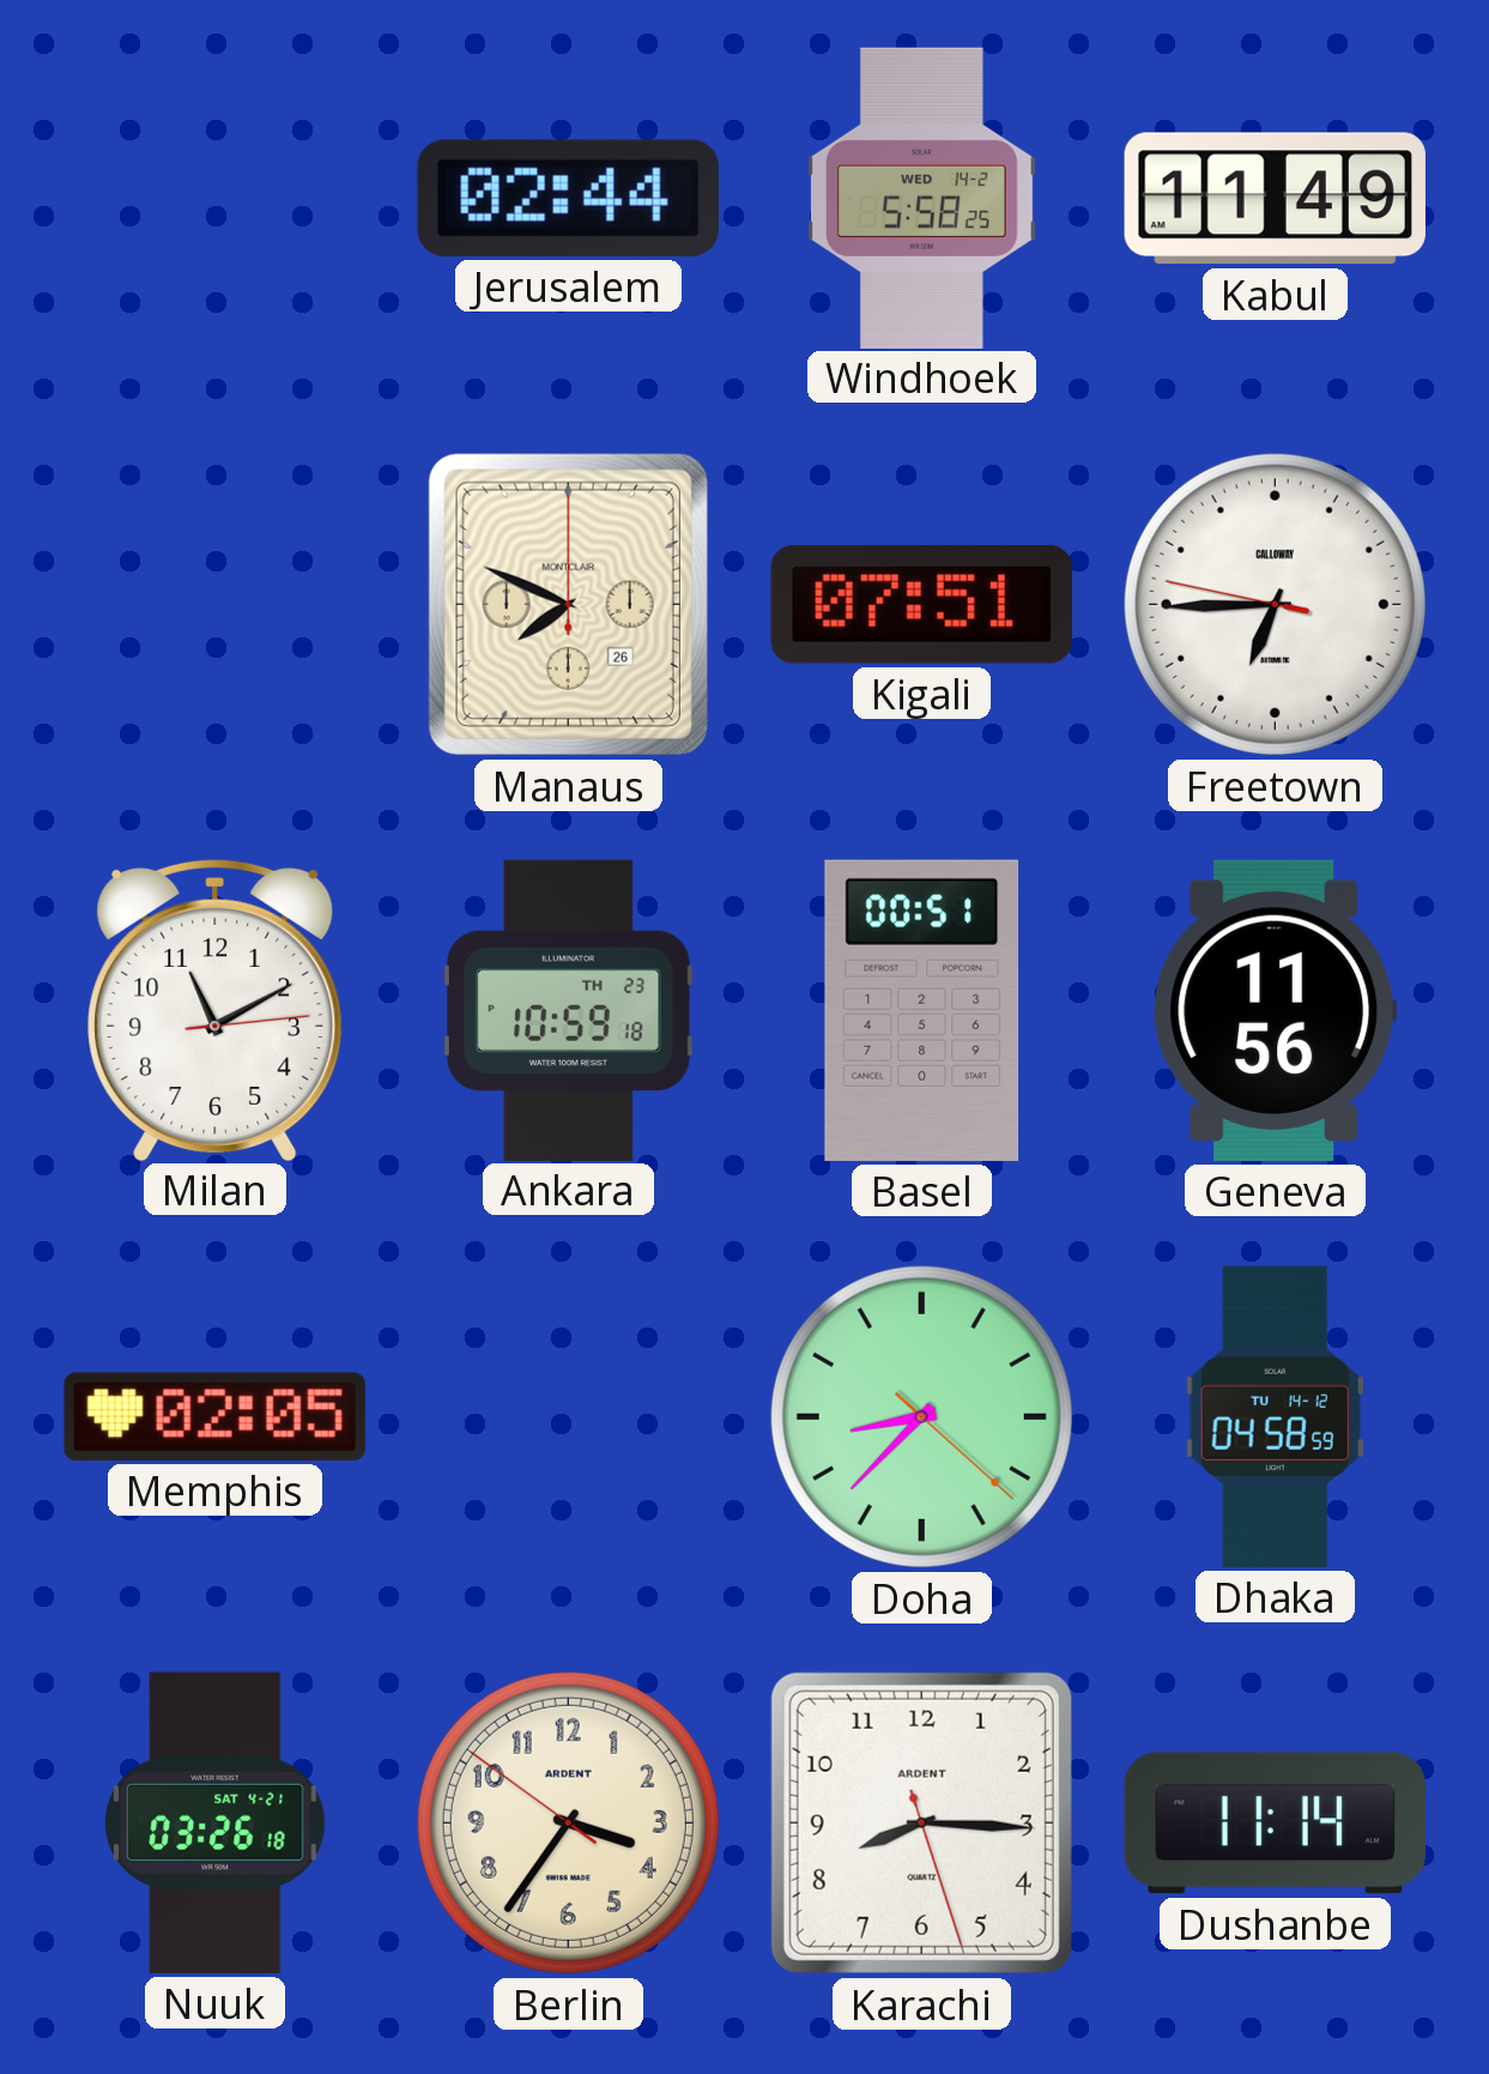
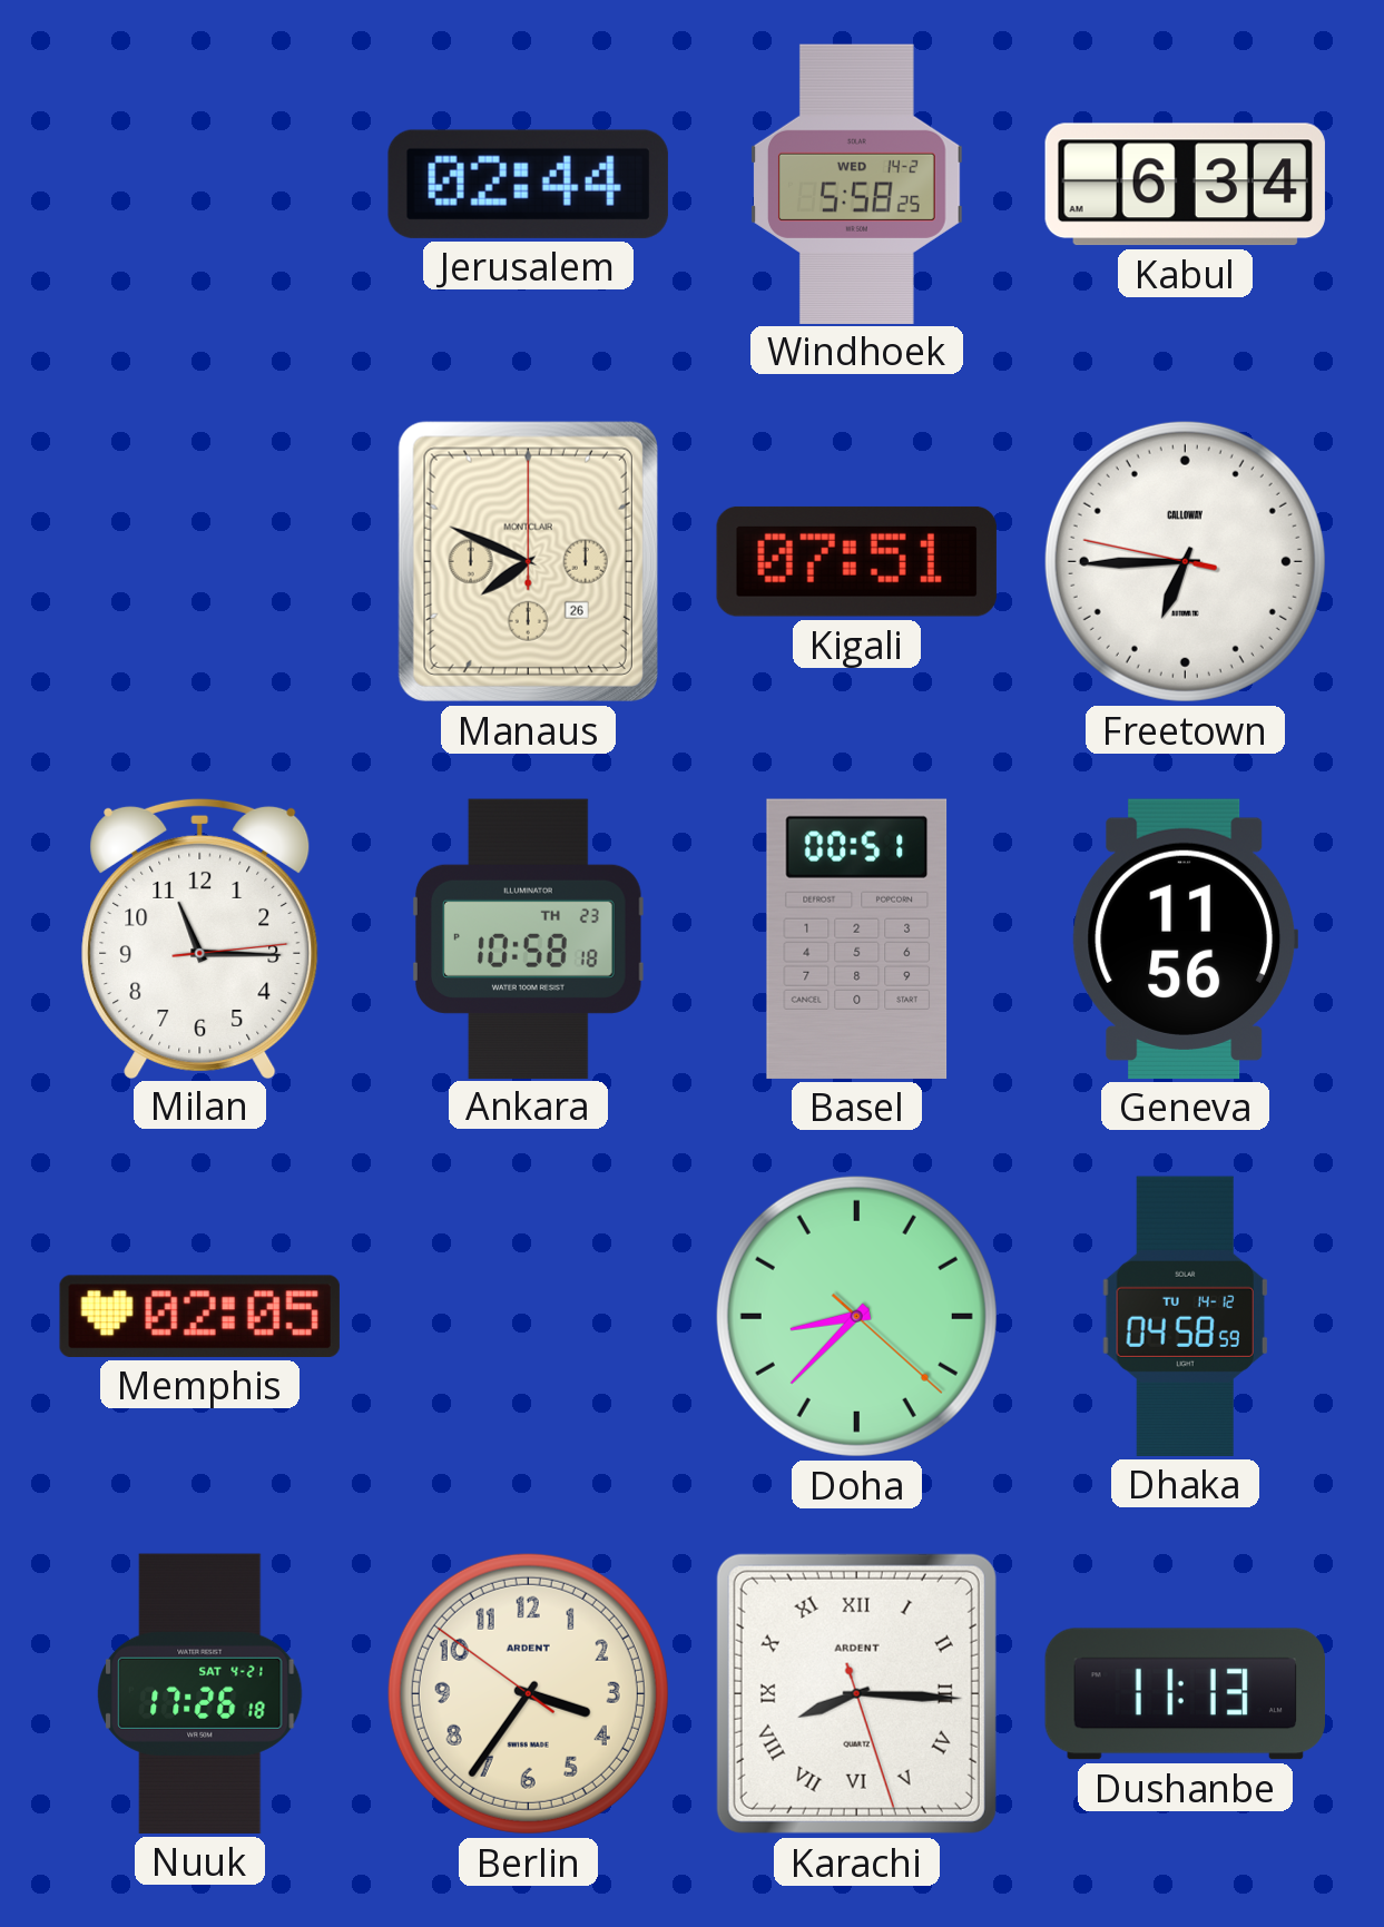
Kabul: 11:49 -> 6:34
Milan: 11:10 -> 11:15
Ankara: 10:59 -> 10:58
Nuuk: 03:26 -> 17:26
Karachi numerals: Arabic -> Roman
Dushanbe: 11:14 -> 11:13
